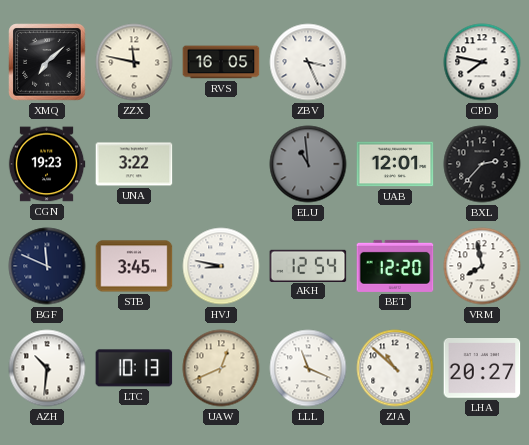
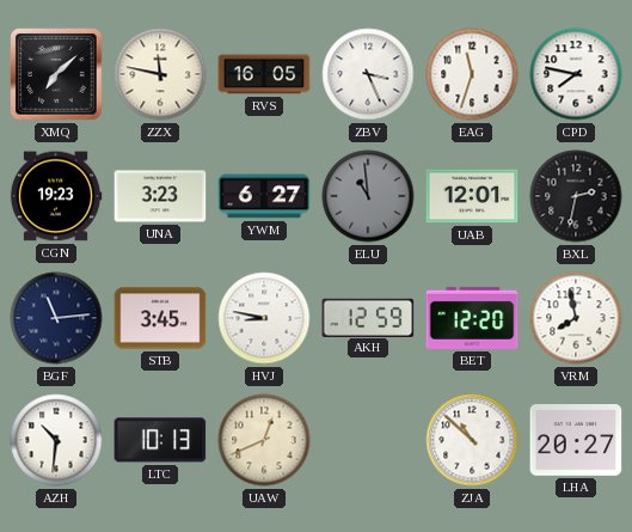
EAG: none -> 11:33
UNA: 3:22 -> 3:23
YWM: none -> 6:27
BXL: 2:37 -> 2:32
BGF: 11:49 -> 11:14
AKH: 12:54 -> 12:59
LLL: 11:19 -> none
